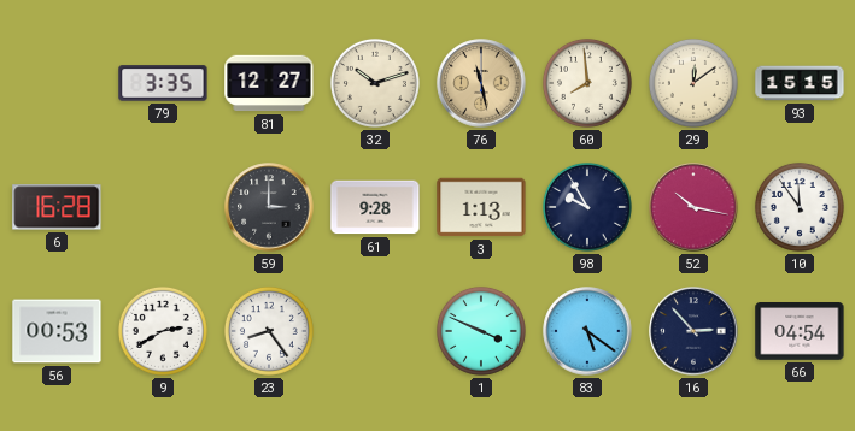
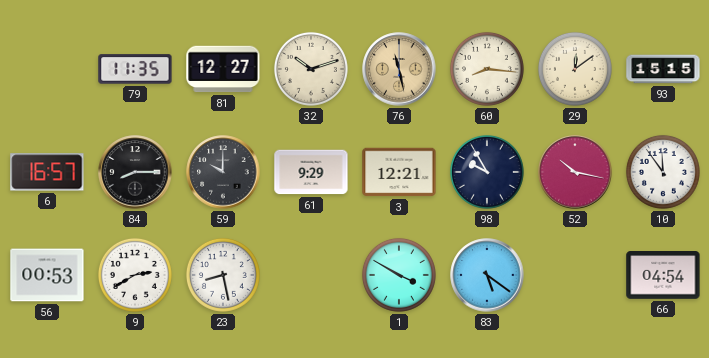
79: 3:35 -> 11:35
60: 7:59 -> 8:16
6: 16:28 -> 16:57
84: none -> 8:15
59: 3:00 -> 10:00
61: 9:28 -> 9:29
3: 1:13 -> 12:21
23: 8:24 -> 8:28
1: 3:49 -> 3:50
16: 2:53 -> none
